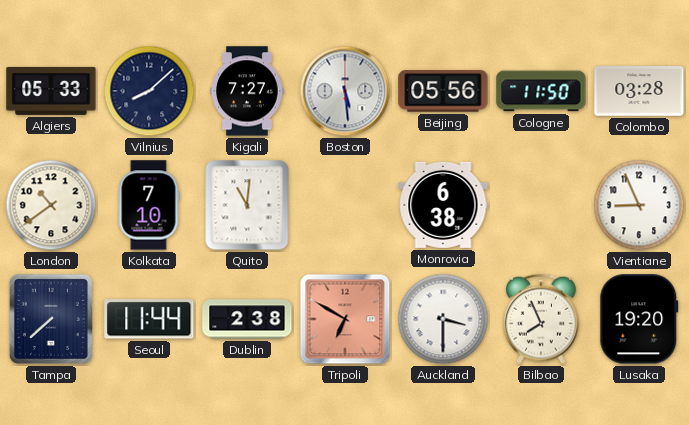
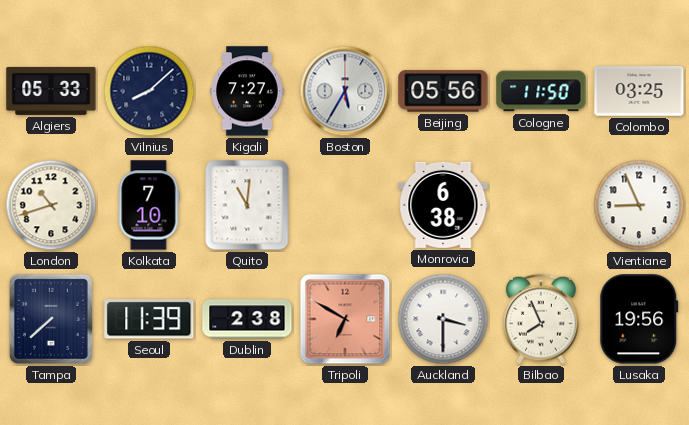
Boston: 5:29 -> 5:35
Colombo: 03:28 -> 03:25
London: 10:39 -> 10:42
Seoul: 11:44 -> 11:39
Lusaka: 19:20 -> 19:56
